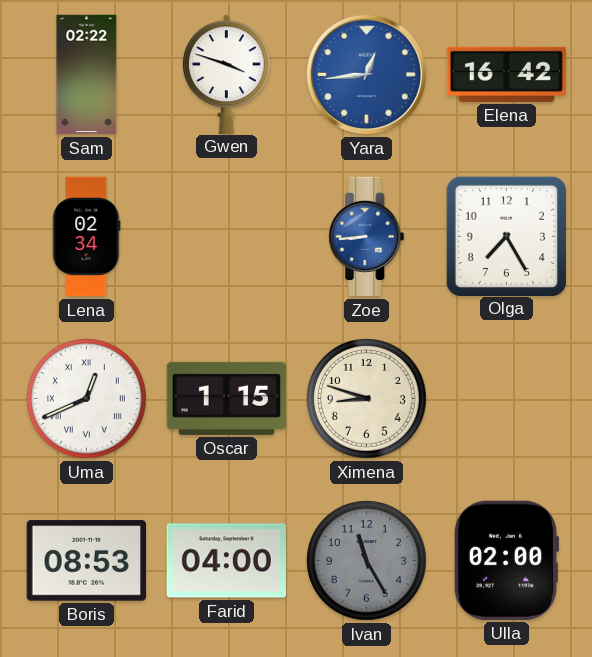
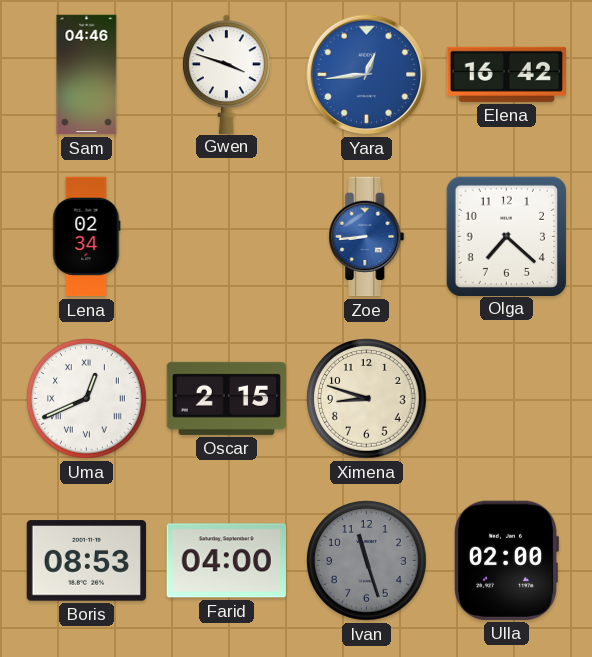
Sam: 02:22 -> 04:46
Olga: 7:25 -> 7:22
Oscar: 1:15 -> 2:15
Ivan: 11:25 -> 11:27
